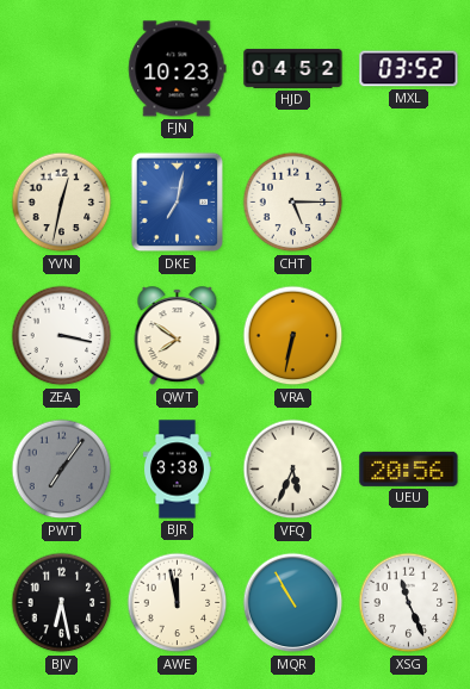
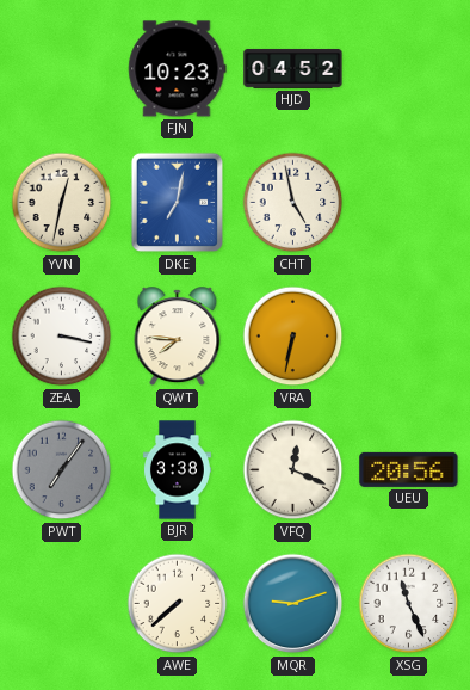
MXL: 03:52 -> none
CHT: 5:15 -> 4:58
QWT: 7:51 -> 7:46
VFQ: 5:34 -> 12:19
BJV: 6:28 -> none
AWE: 11:58 -> 7:38
MQR: 10:55 -> 9:12
